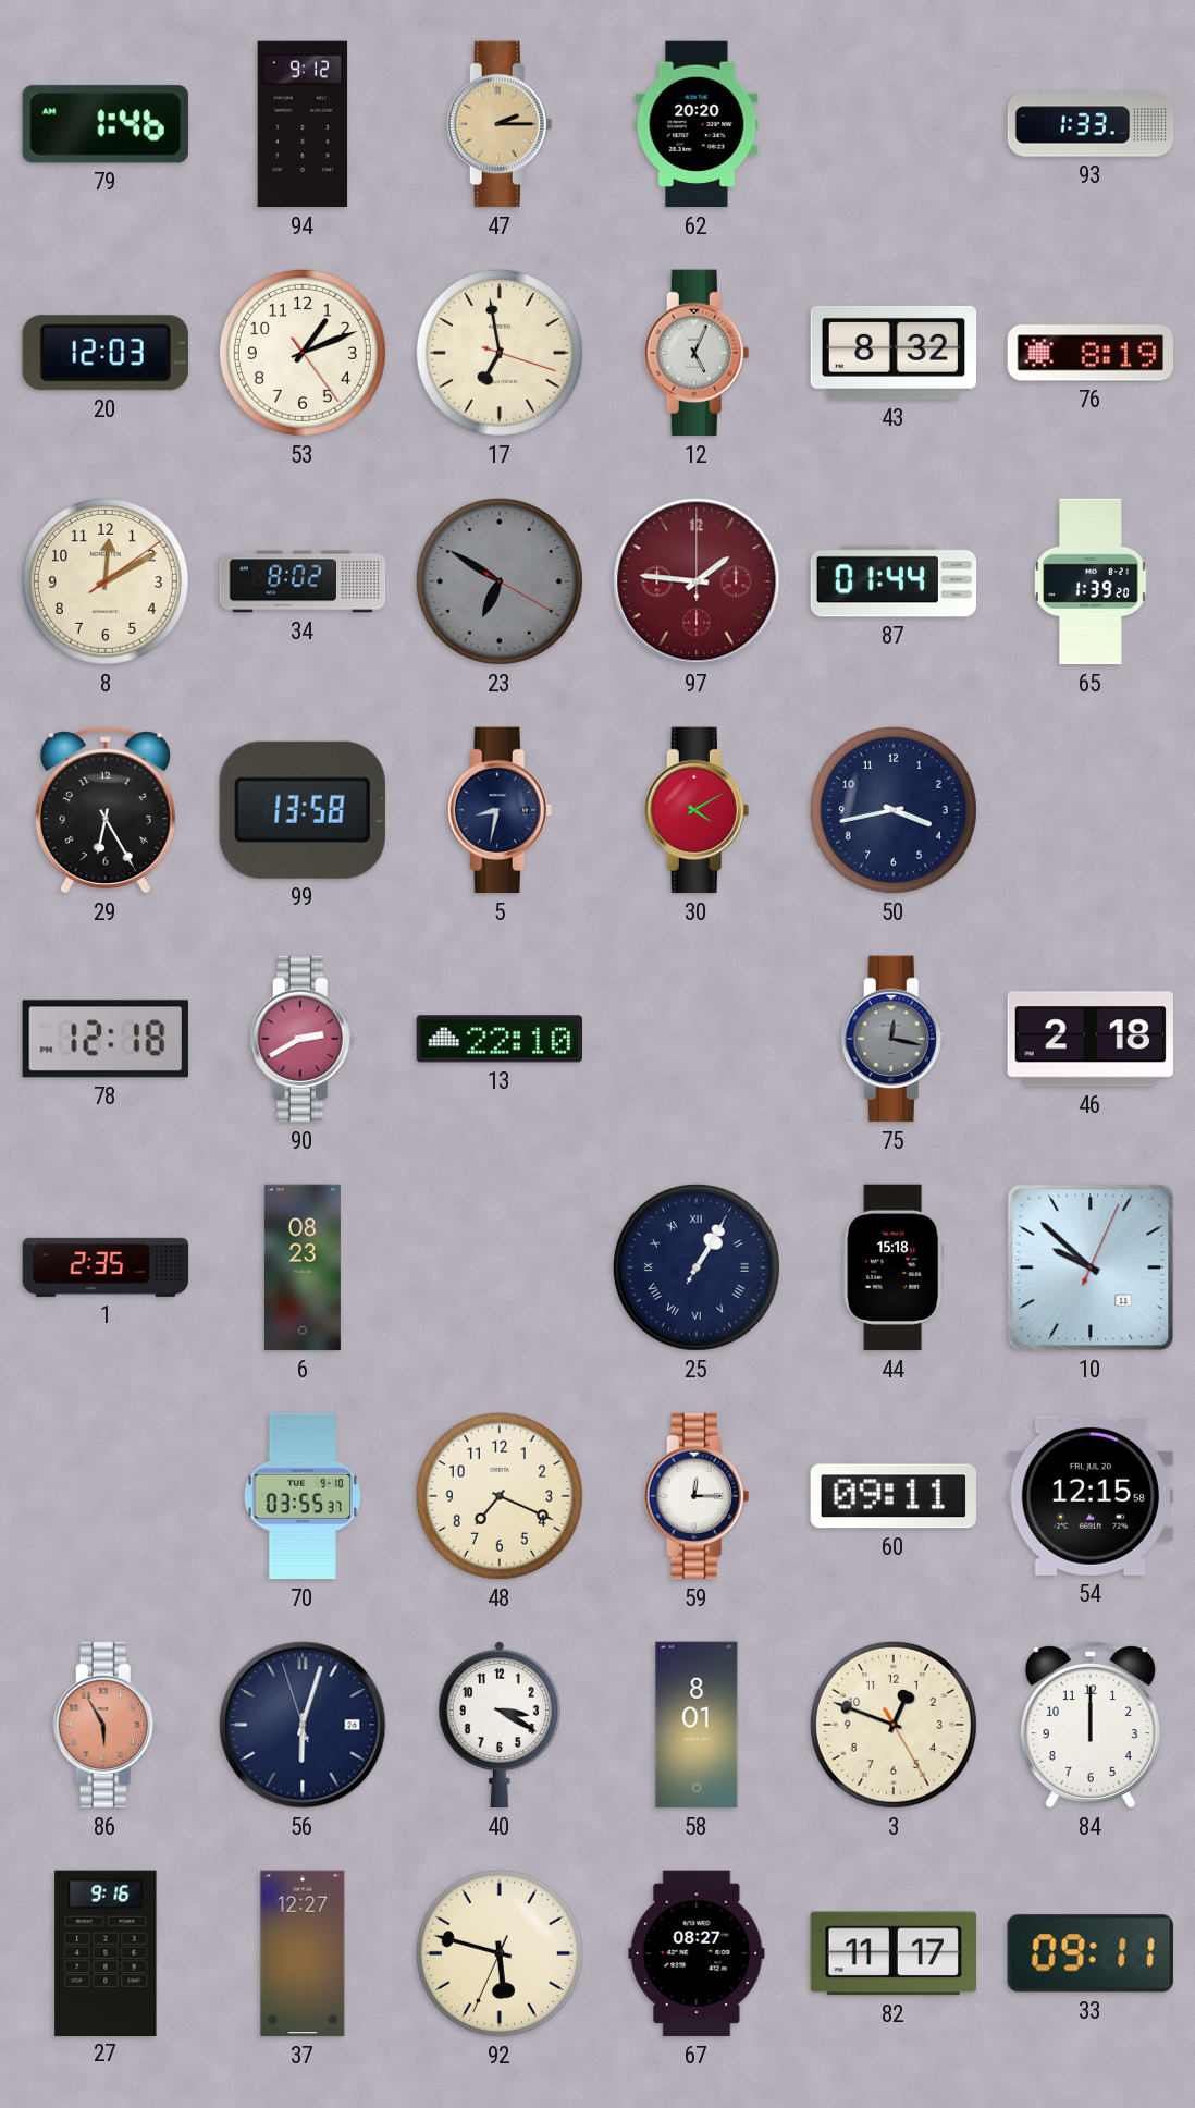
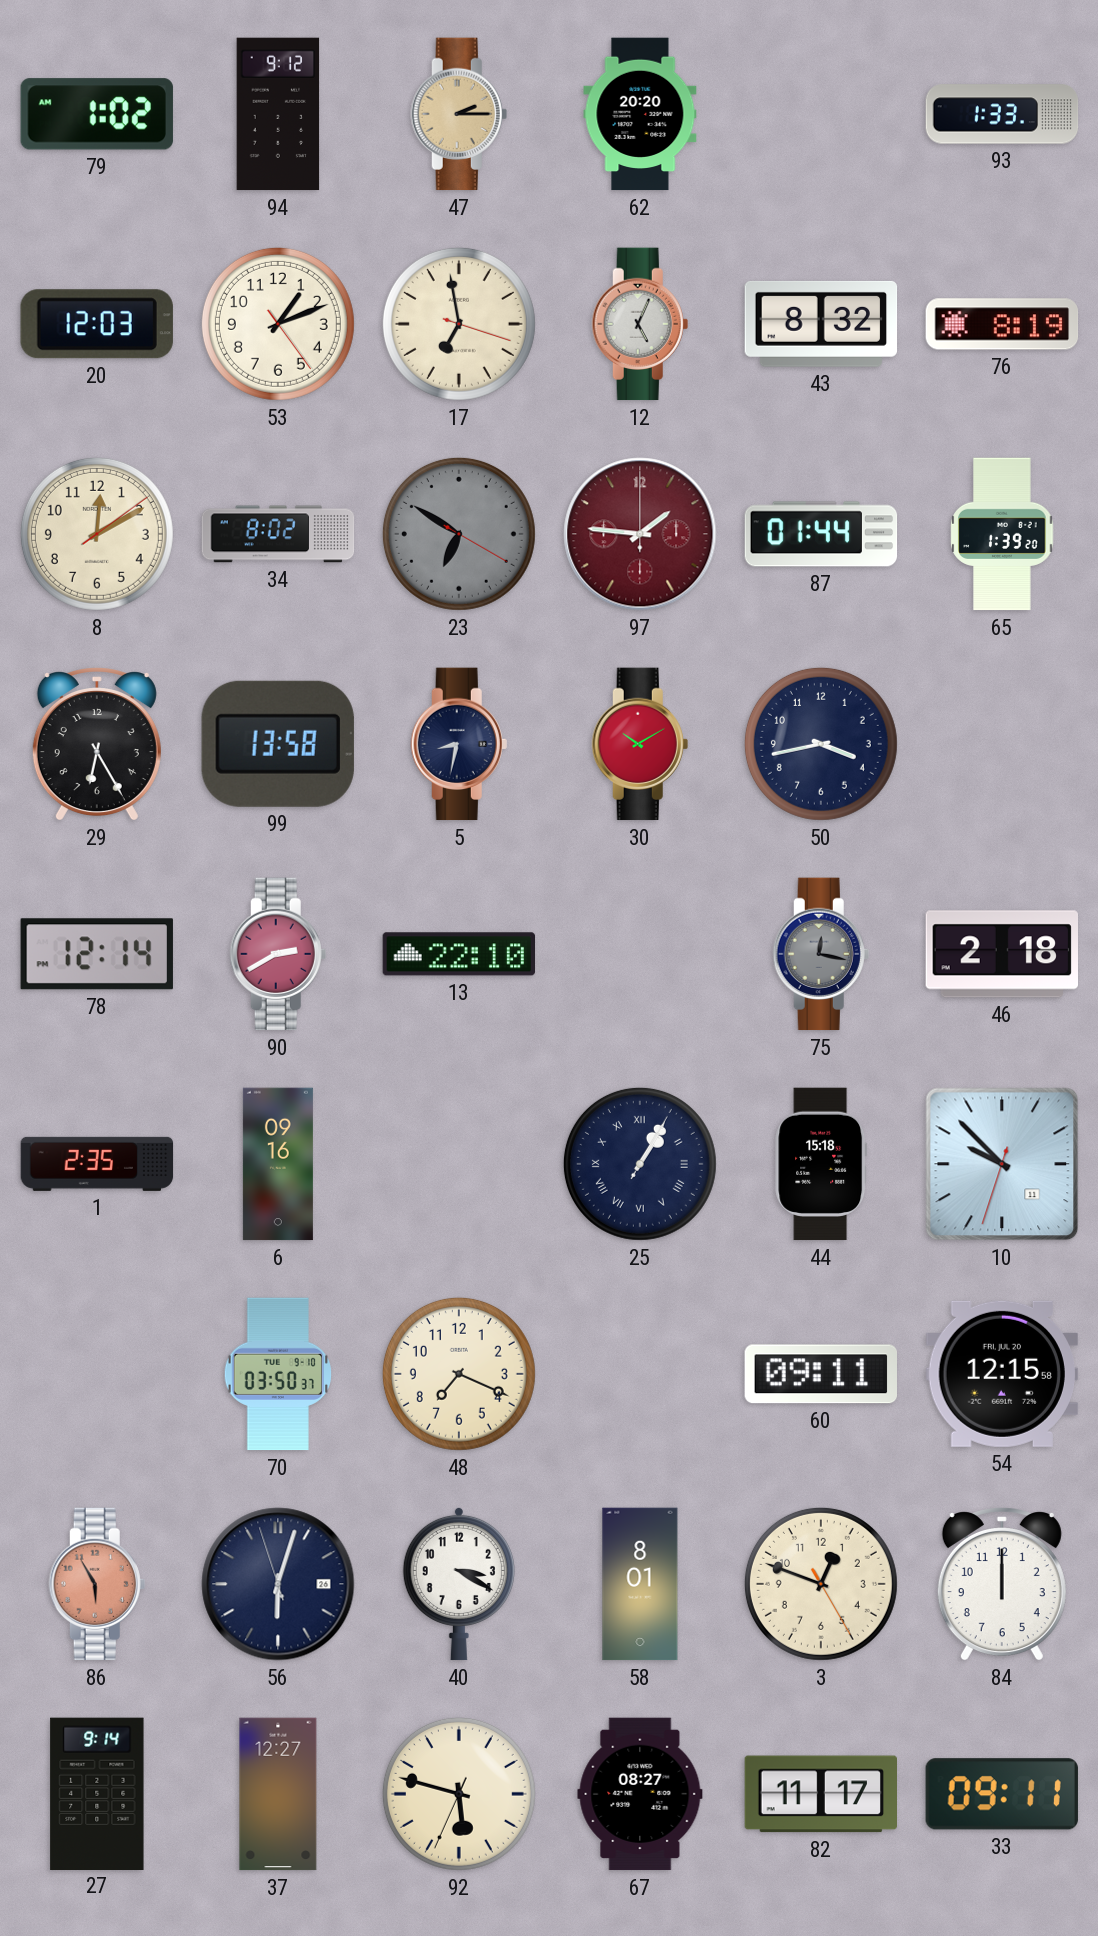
79: 1:46 -> 1:02
30: 4:10 -> 10:10
78: 12:18 -> 12:14
6: 08:23 -> 09:16
10: 9:52:04 -> 9:52:33
70: 03:55 -> 03:50
59: 12:15 -> none
27: 9:16 -> 9:14
